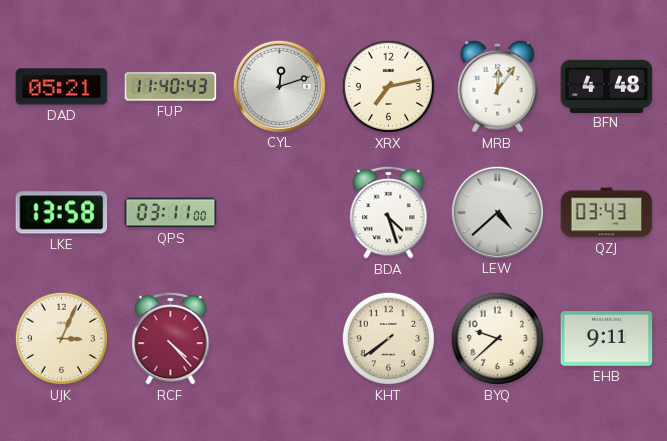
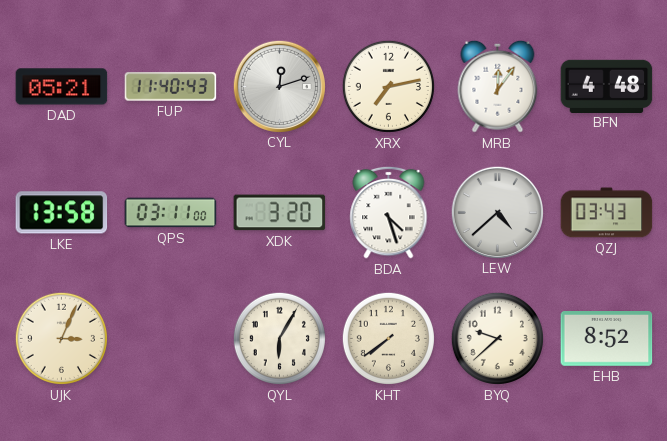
XDK: none -> 3:20
RCF: 4:23 -> none
QYL: none -> 6:05
EHB: 9:11 -> 8:52
